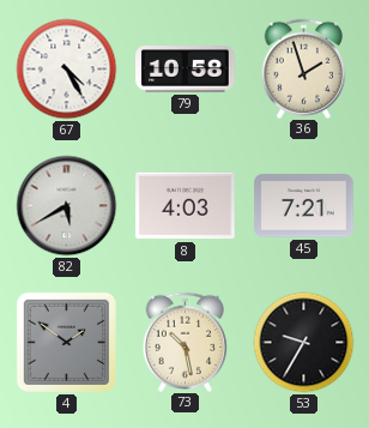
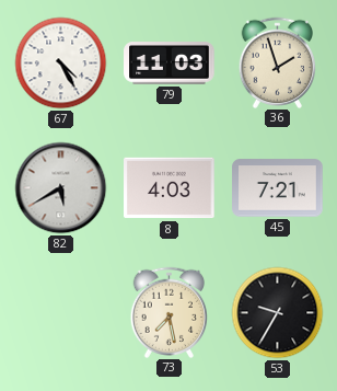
79: 10:58 -> 11:03
4: 1:51 -> none
73: 10:28 -> 7:28
